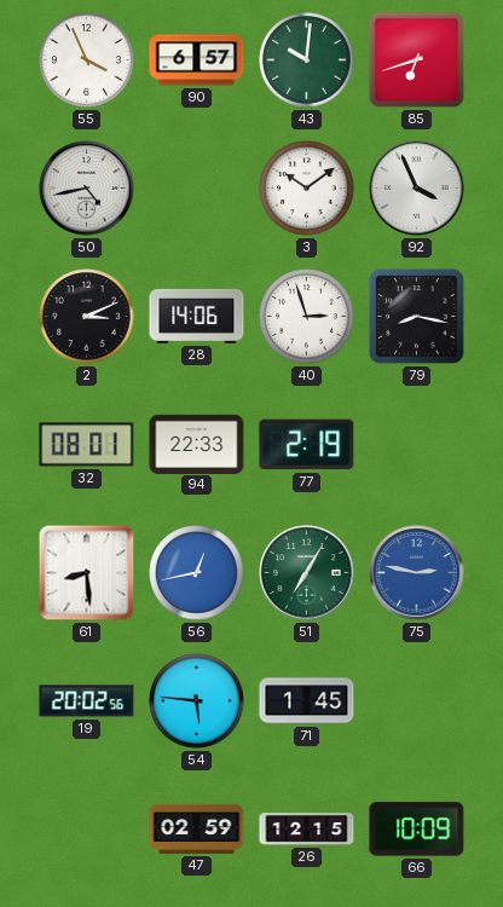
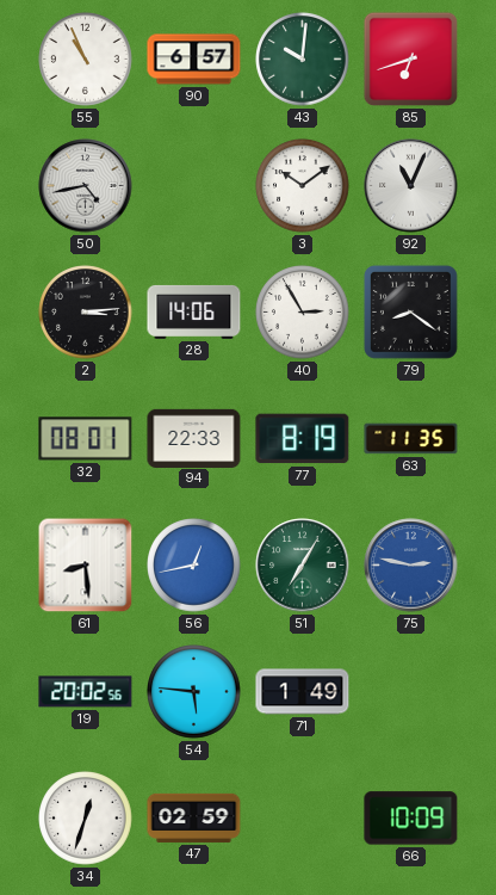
55: 3:56 -> 10:56
92: 3:56 -> 11:04
2: 3:11 -> 3:14
40: 2:57 -> 2:55
79: 8:17 -> 8:21
77: 2:19 -> 8:19
63: none -> 11:35
71: 1:45 -> 1:49
34: none -> 12:33
26: 12:15 -> none
